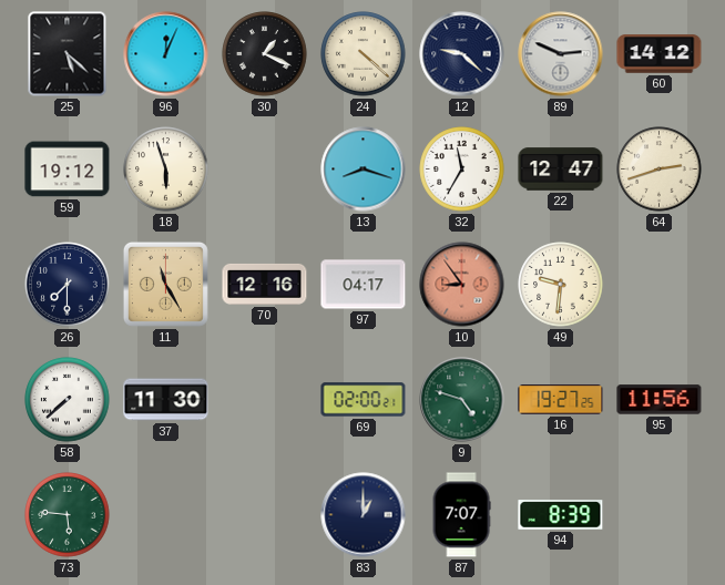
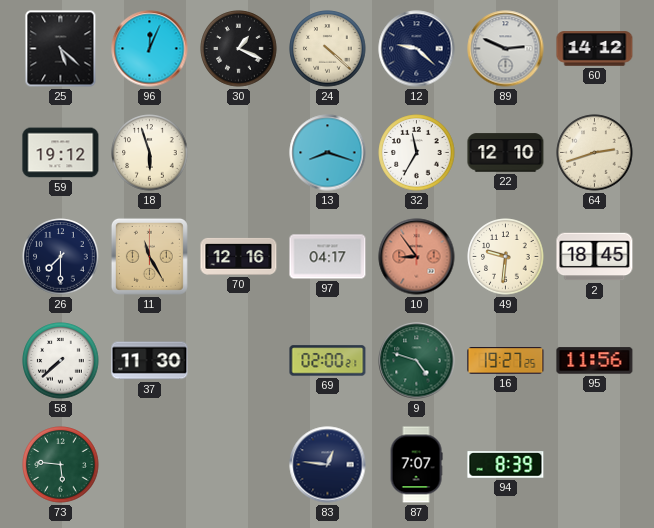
22: 12:47 -> 12:10
2: none -> 18:45
83: 1:00 -> 12:46
